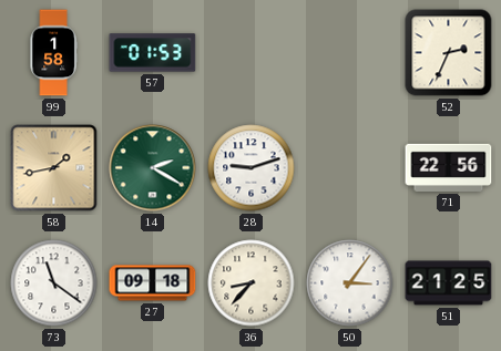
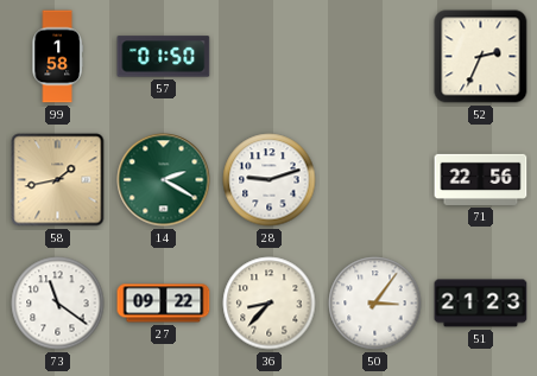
57: 01:53 -> 01:50
27: 09:18 -> 09:22
51: 21:25 -> 21:23
